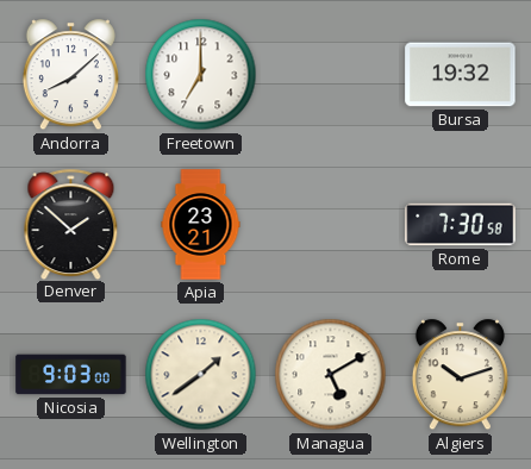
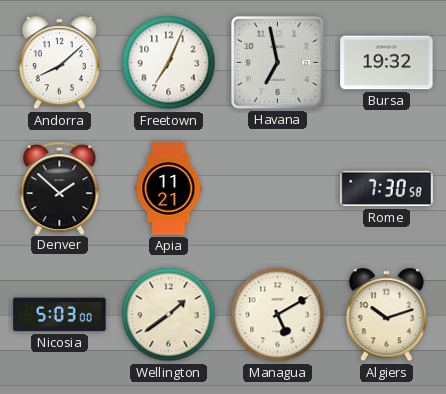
Freetown: 7:00 -> 7:04
Havana: none -> 6:58
Apia: 23:21 -> 11:21
Nicosia: 9:03 -> 5:03
